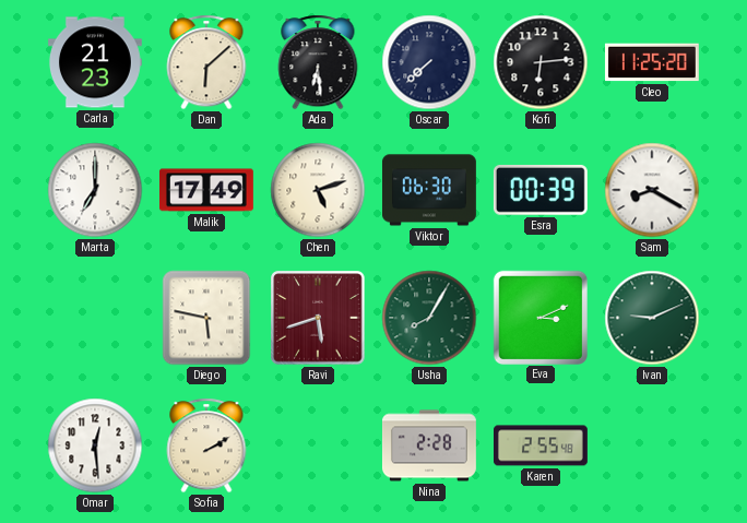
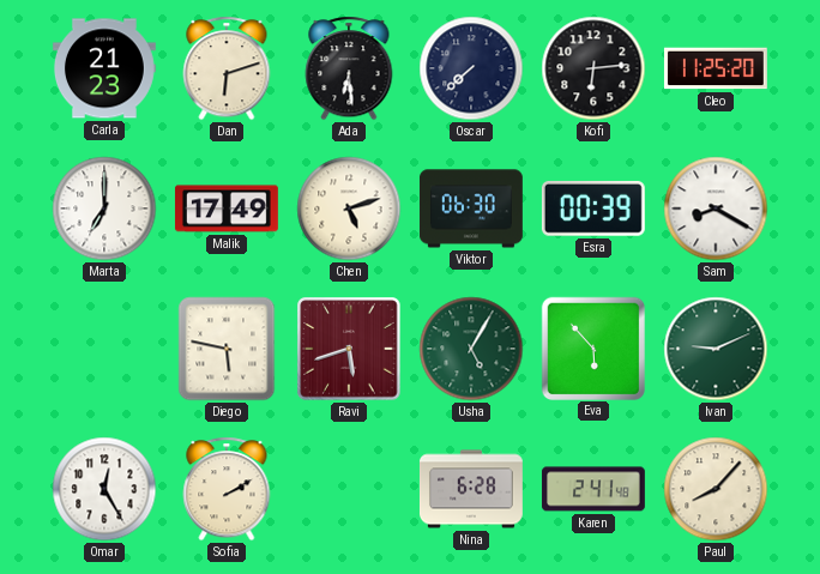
Dan: 6:08 -> 6:12
Usha: 8:05 -> 5:05
Eva: 3:11 -> 5:53
Omar: 12:29 -> 12:25
Nina: 2:28 -> 6:28
Karen: 2:55 -> 2:41
Paul: none -> 8:07
